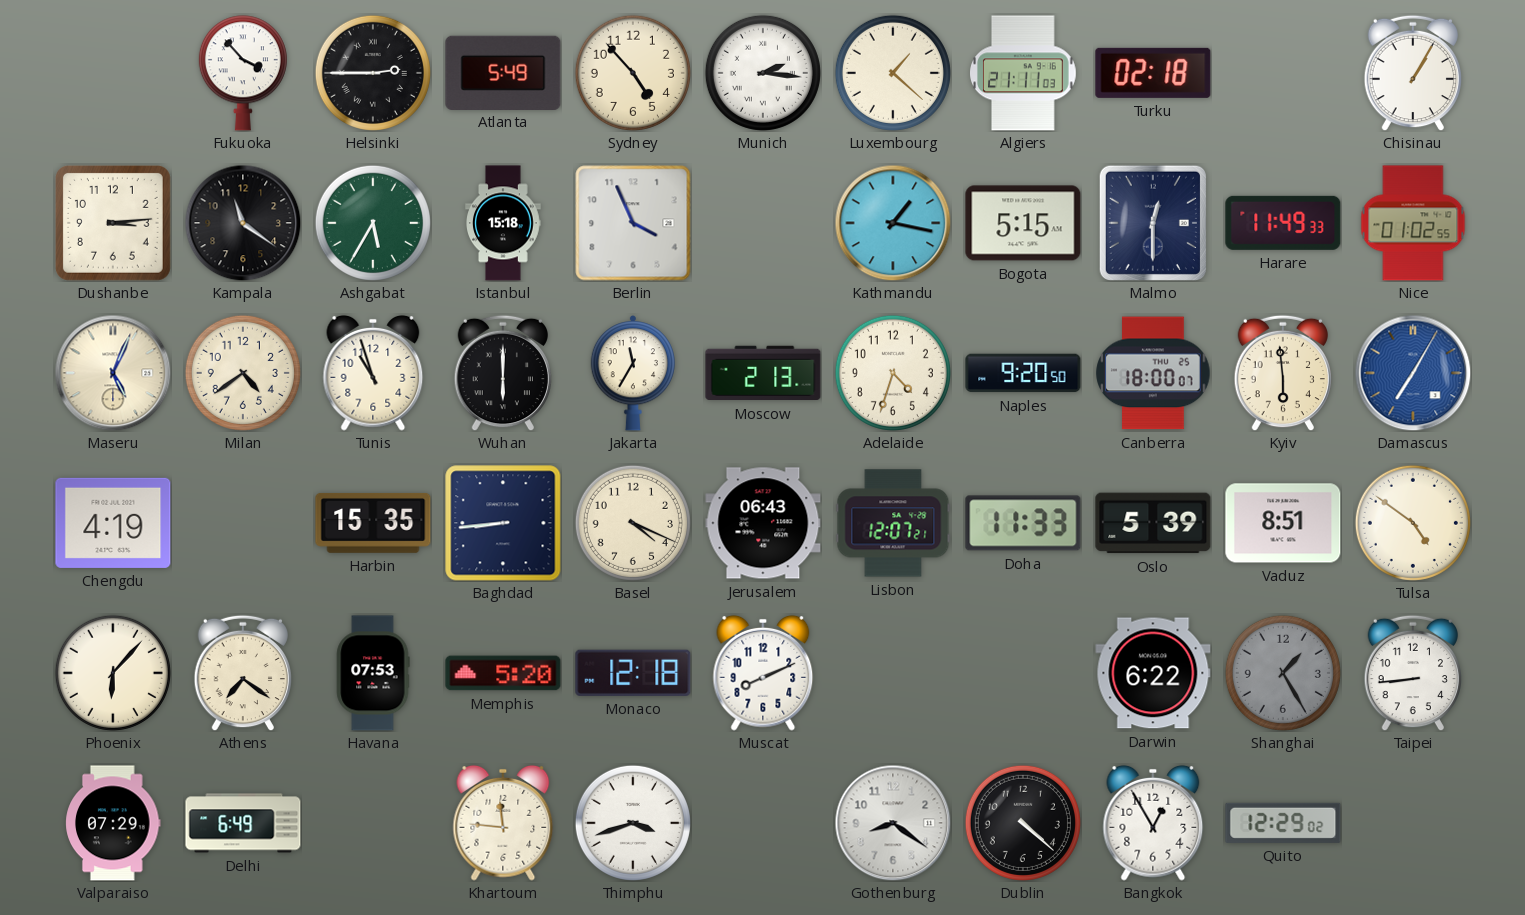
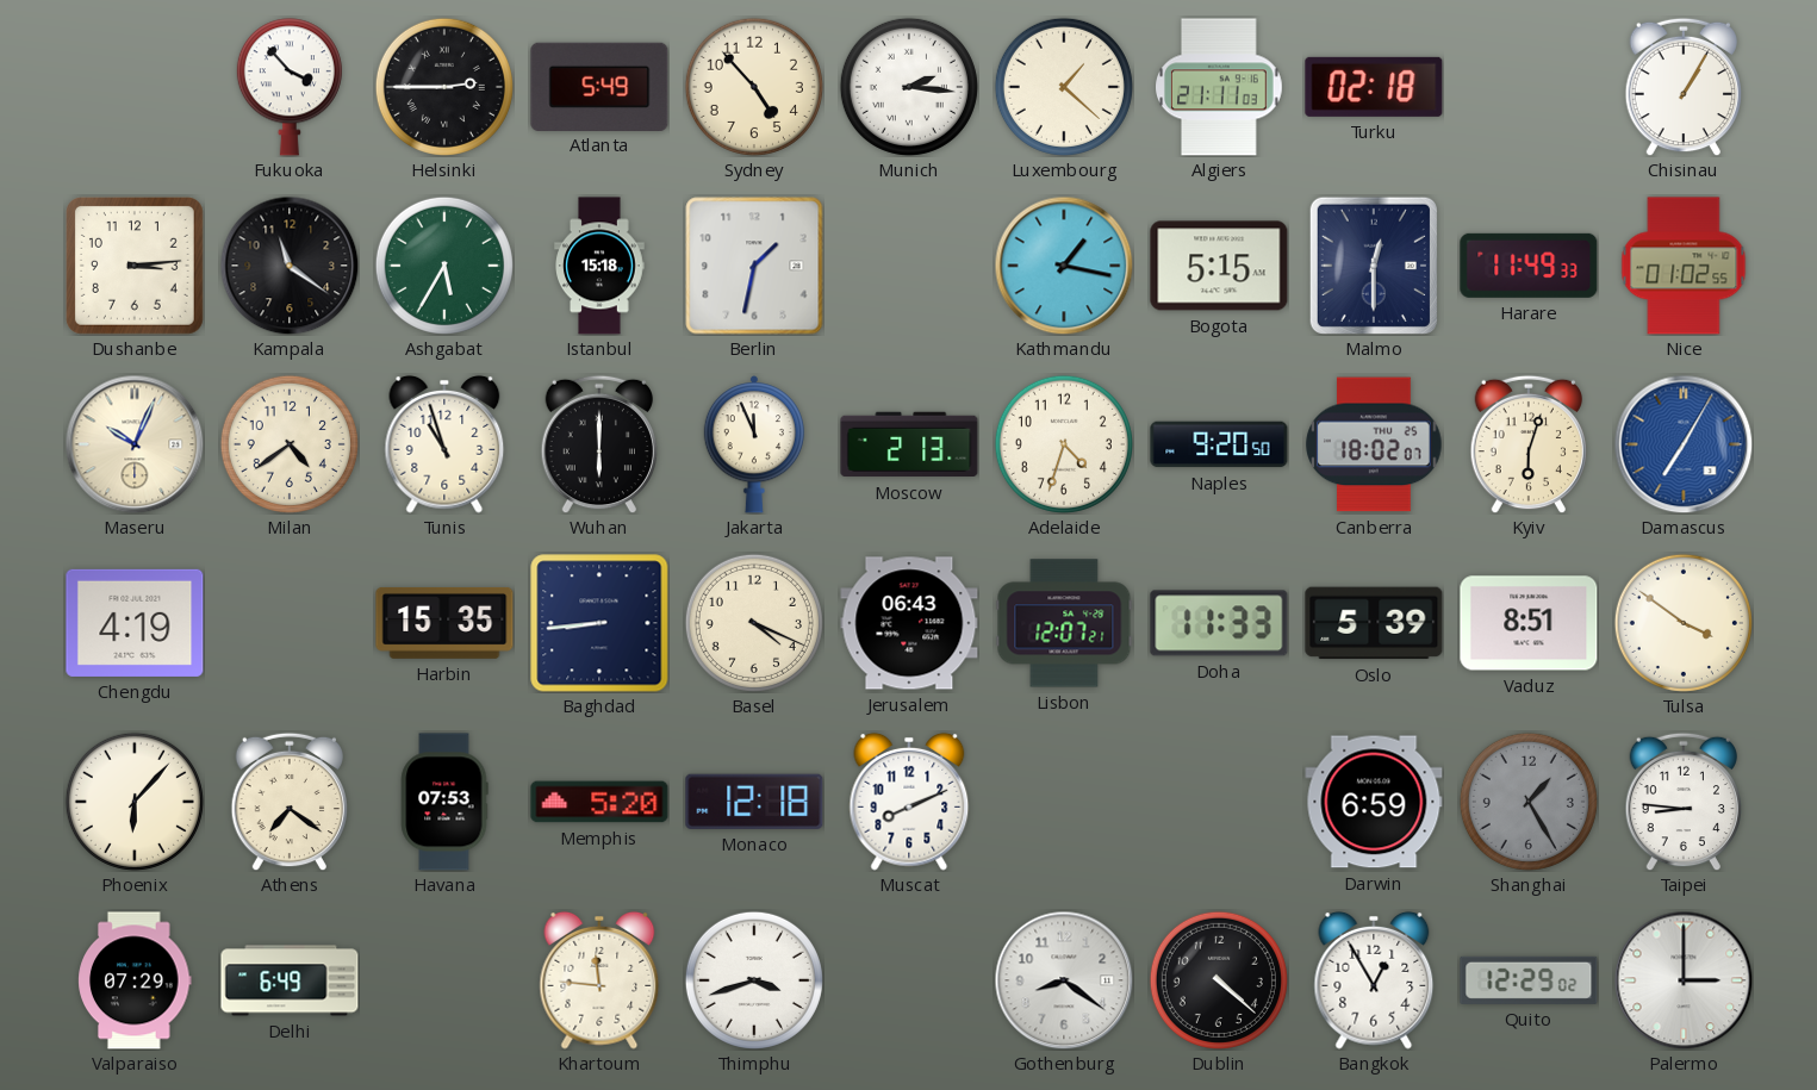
Berlin: 3:56 -> 1:32
Maseru: 5:04 -> 10:04
Jakarta: 11:35 -> 11:56
Canberra: 18:00 -> 18:02
Kyiv: 5:59 -> 6:03
Tulsa: 4:51 -> 3:51
Darwin: 6:22 -> 6:59
Taipei: 8:44 -> 8:46
Palermo: none -> 3:00
